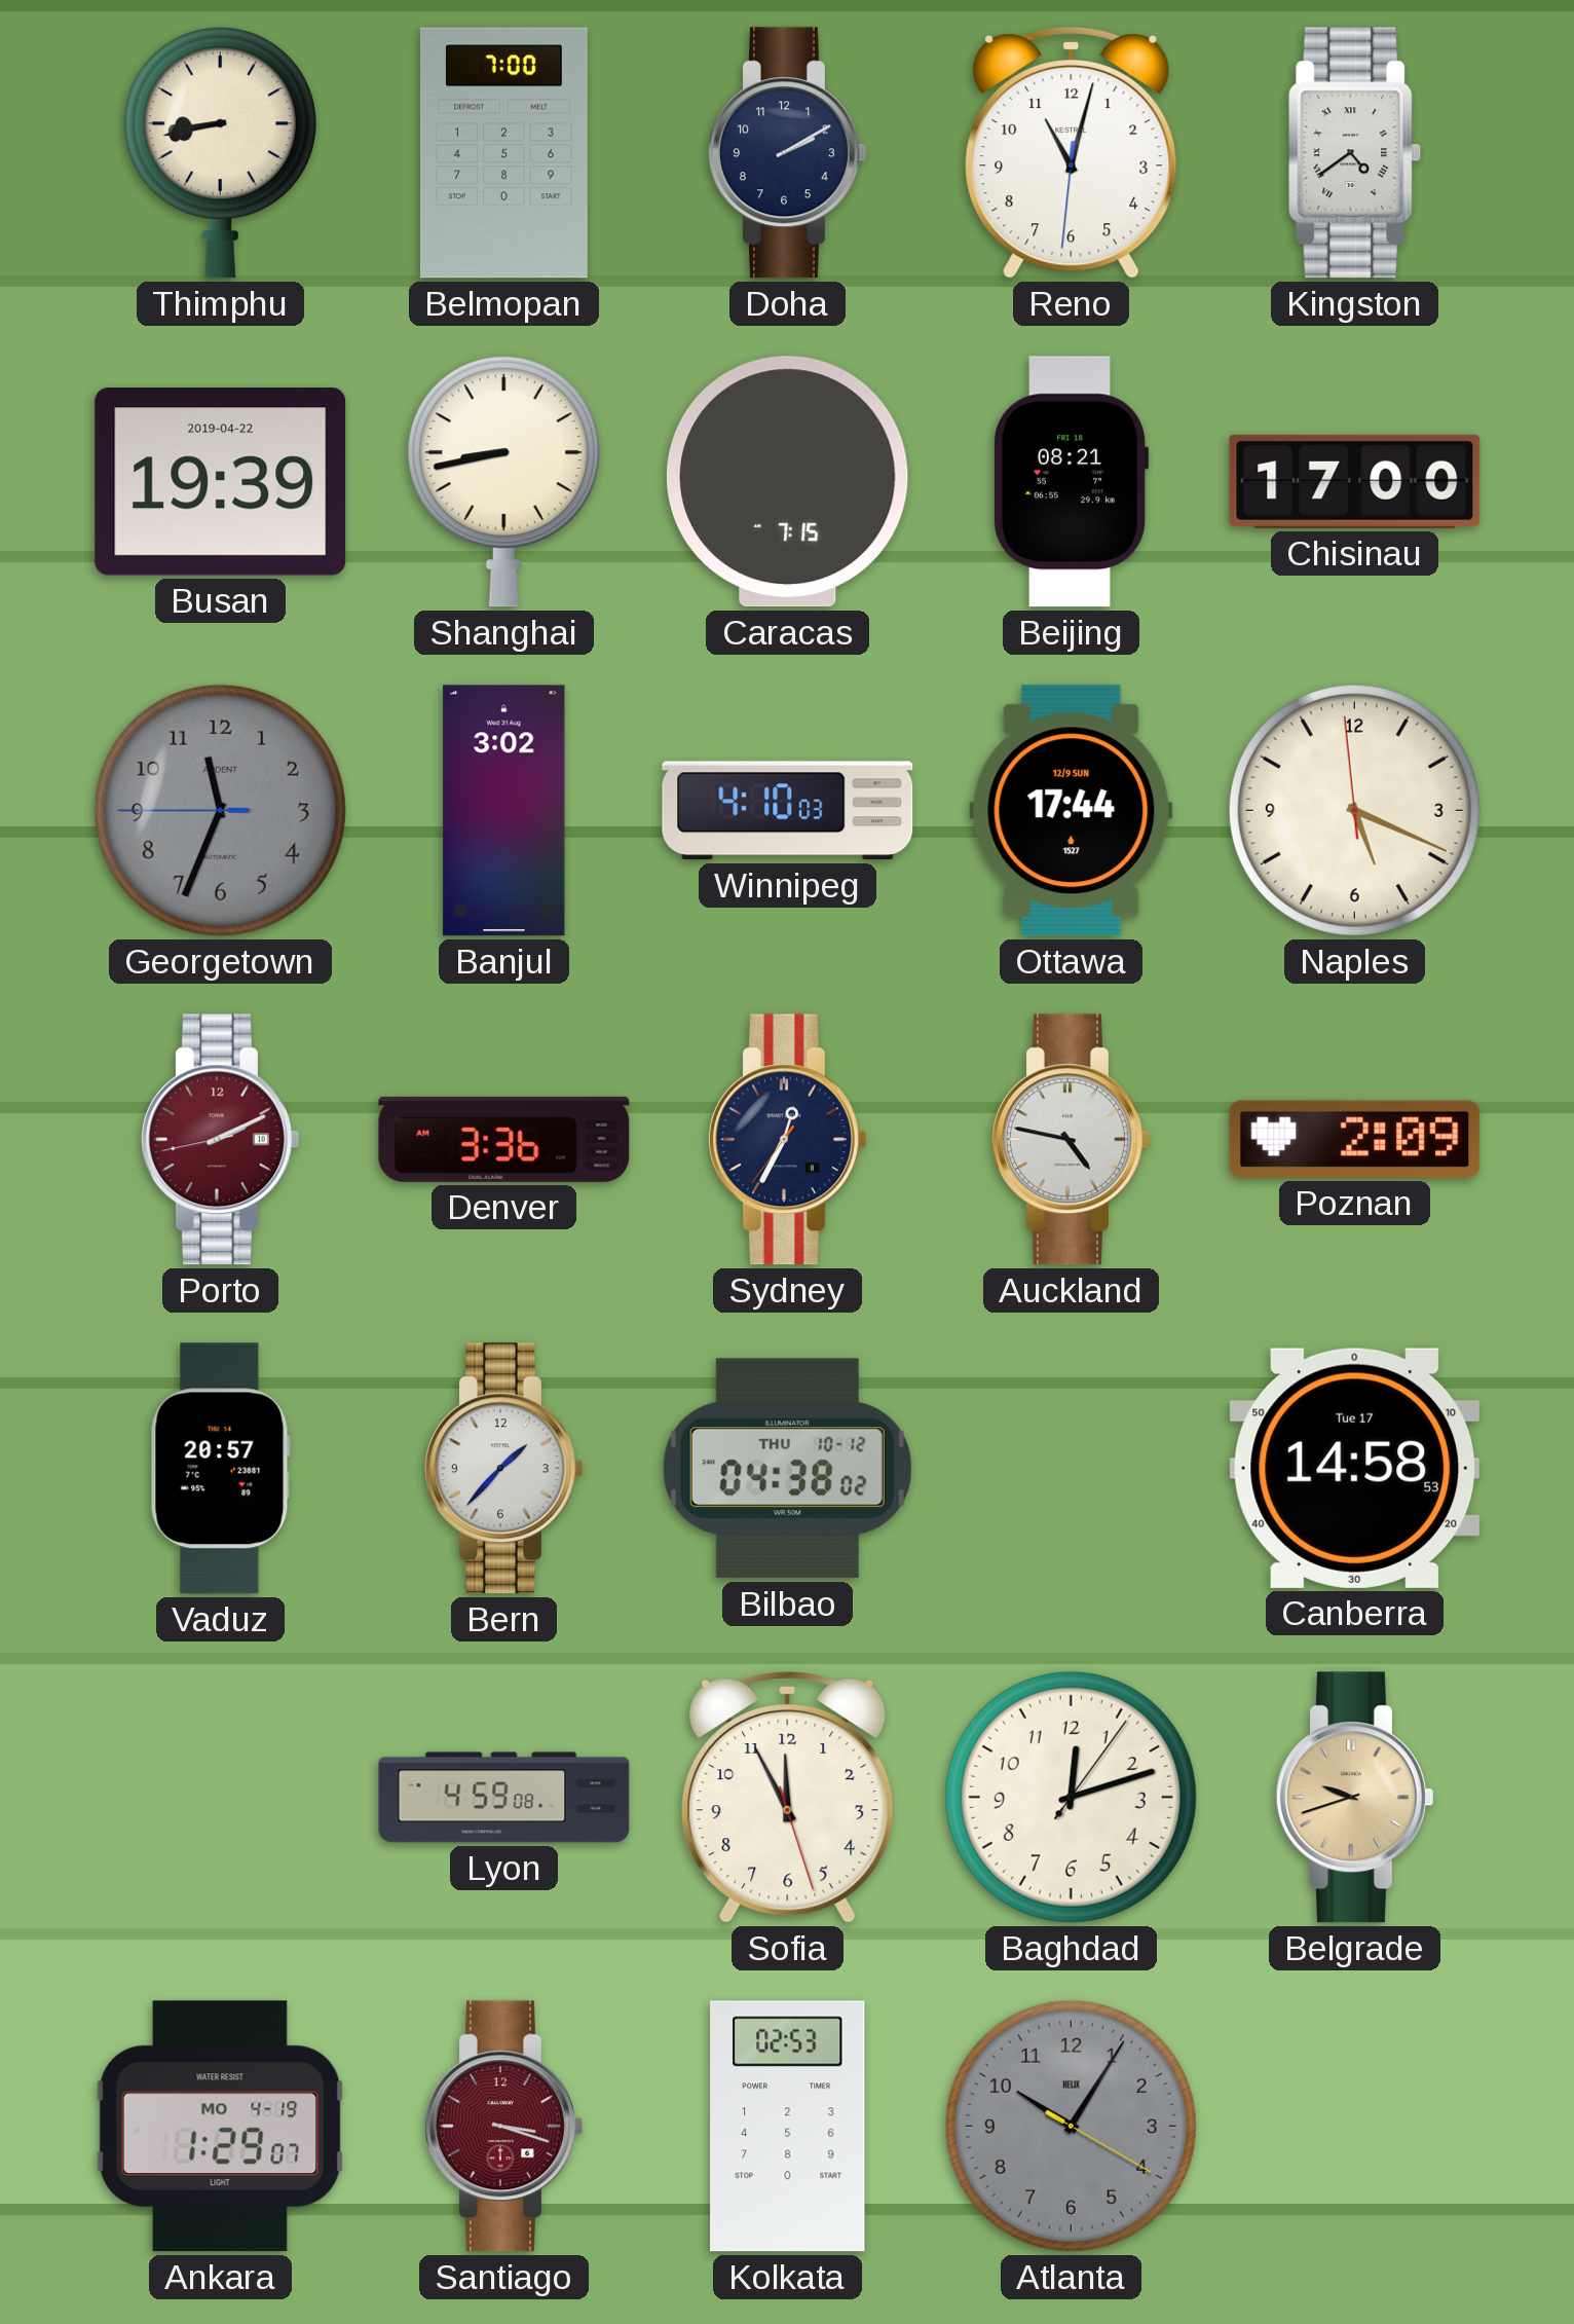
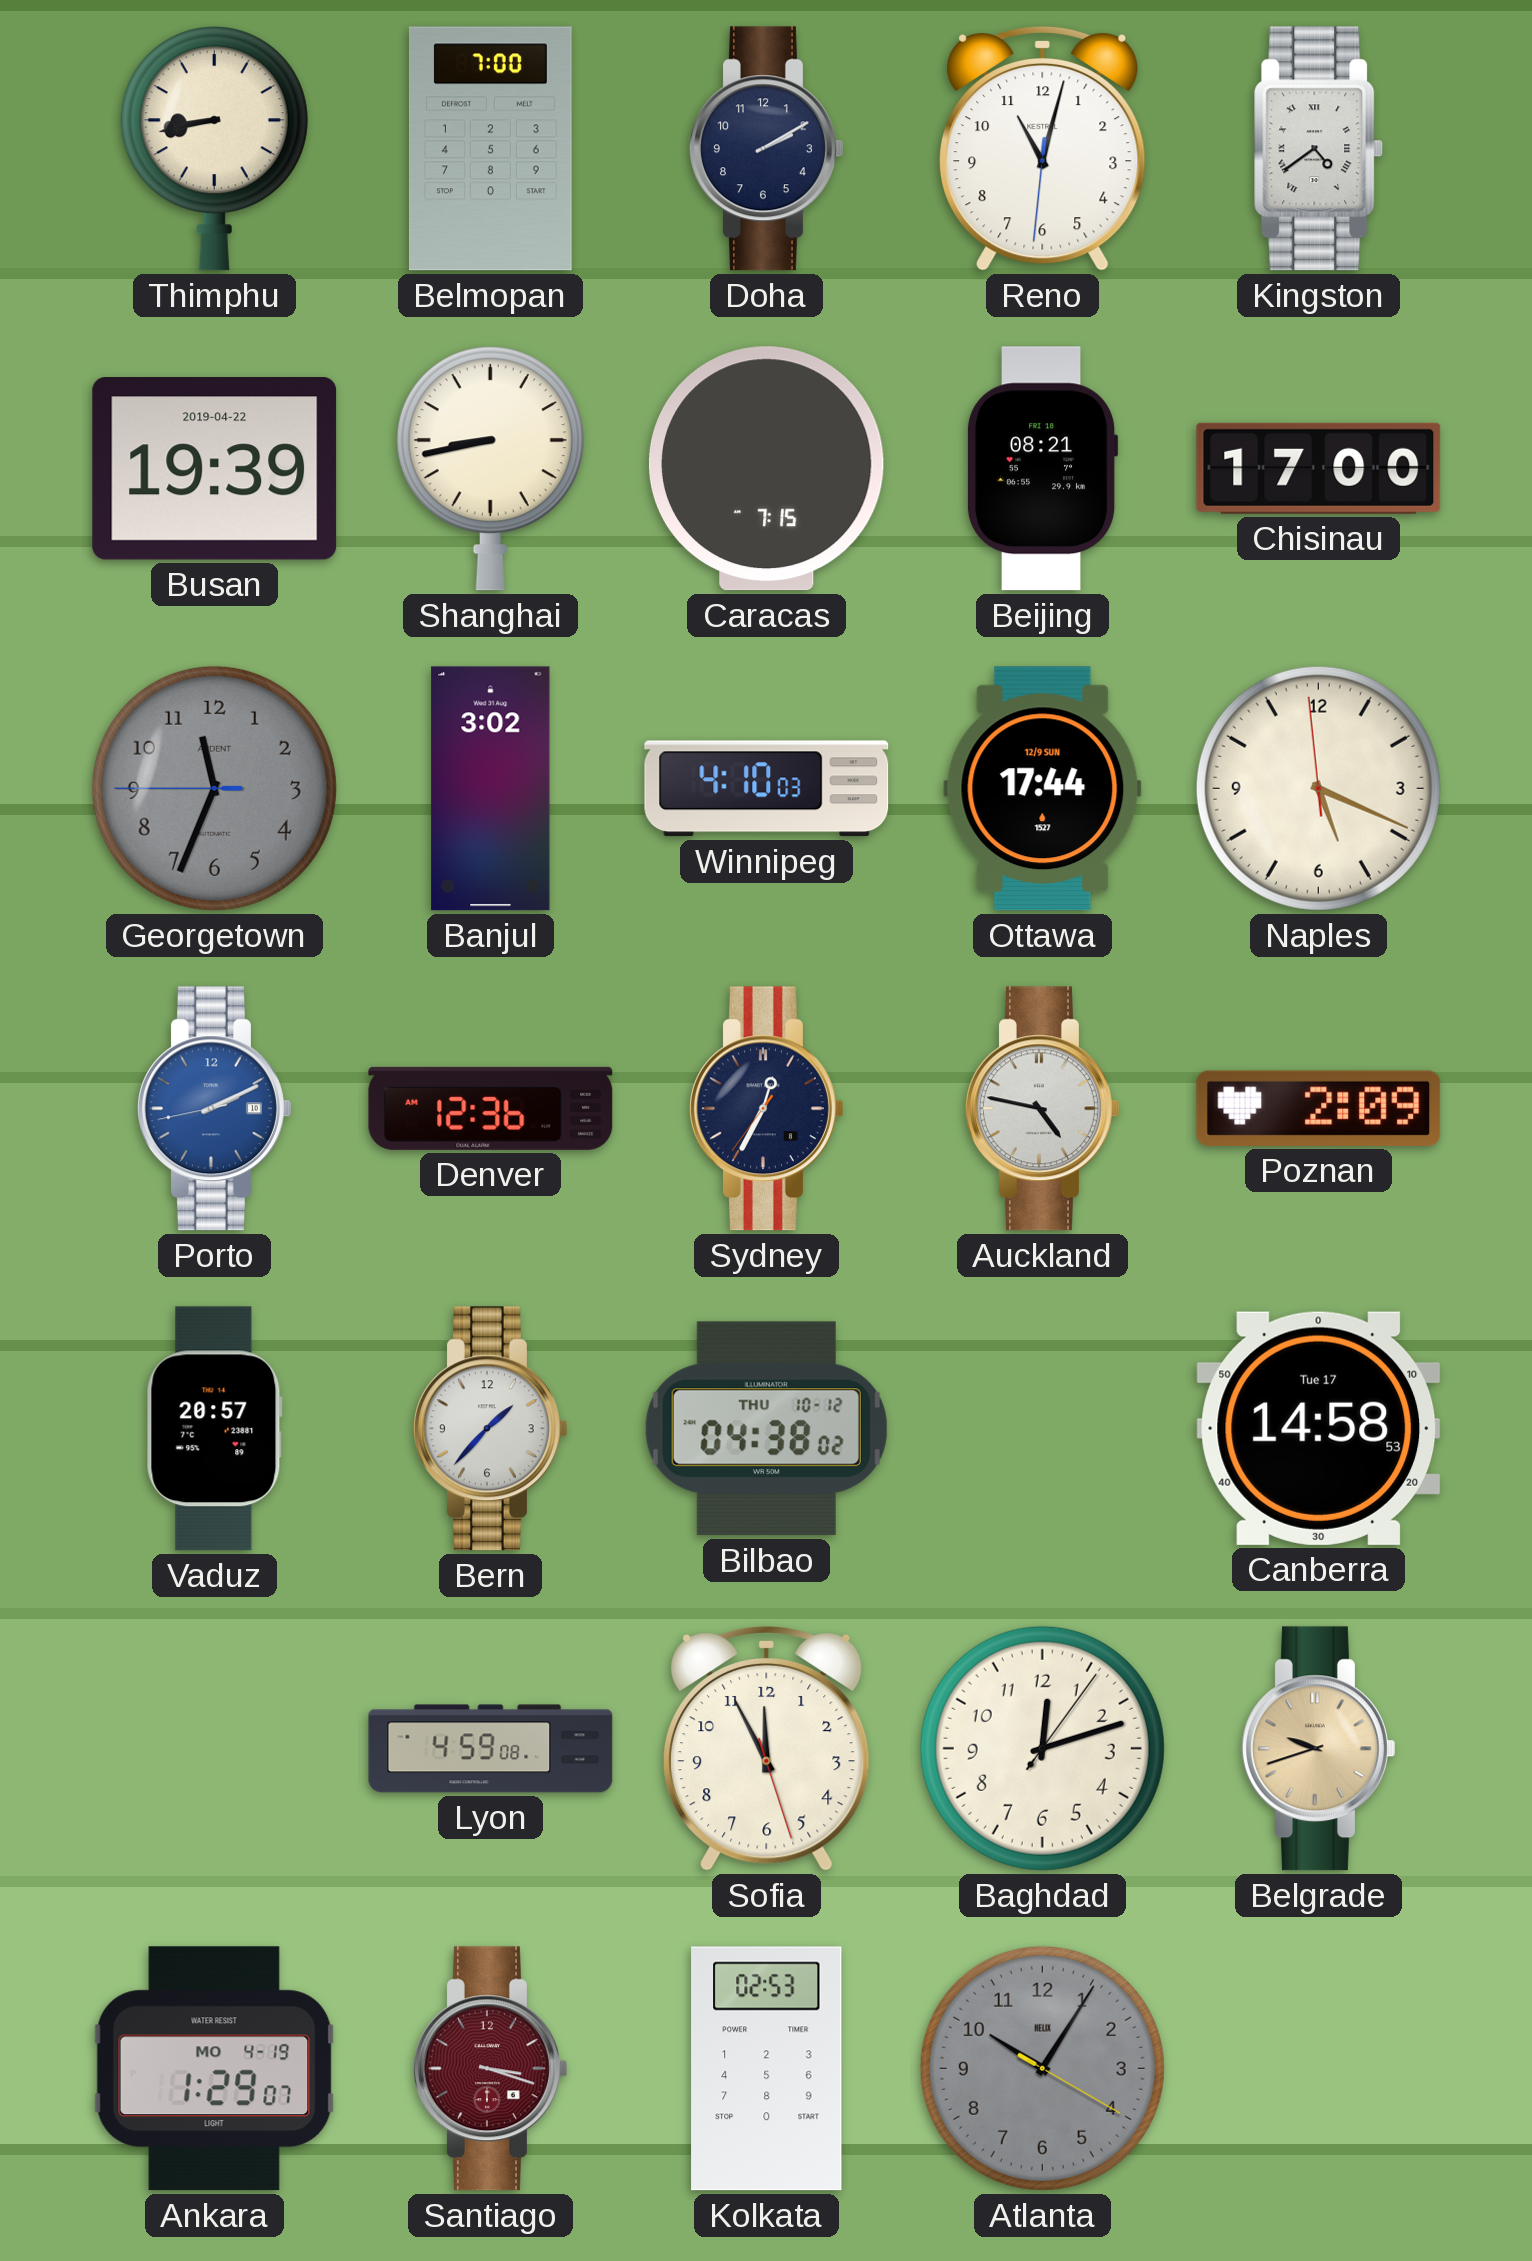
Porto dial: burgundy -> blue
Denver: 3:36 -> 12:36
